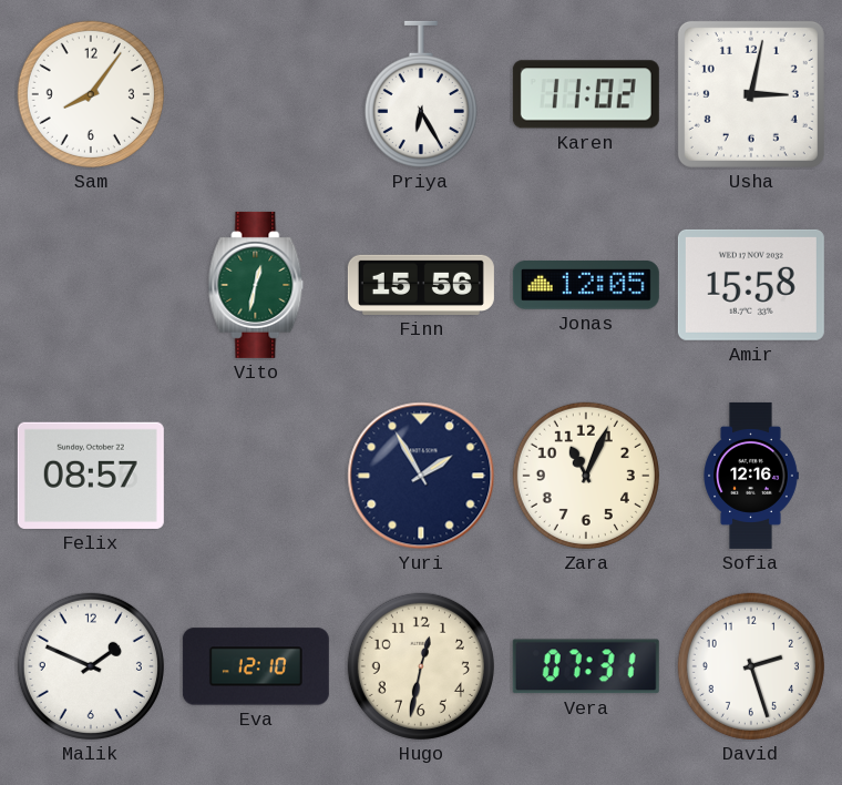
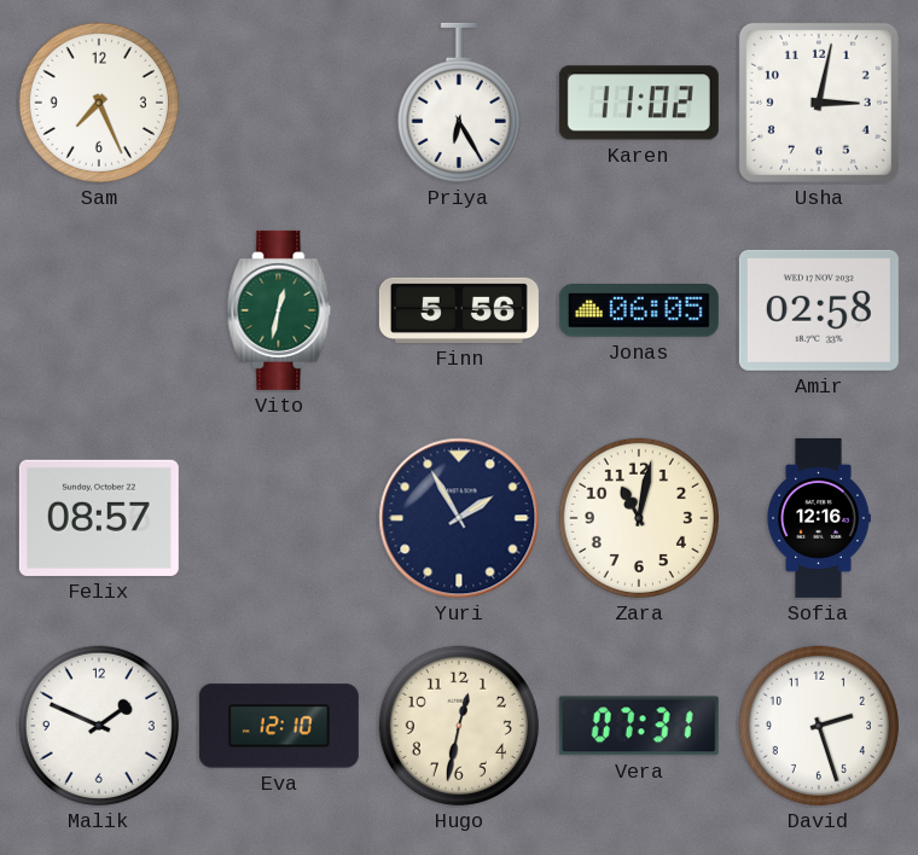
Sam: 8:06 -> 7:26
Finn: 15:56 -> 5:56
Jonas: 12:05 -> 06:05
Amir: 15:58 -> 02:58
Zara: 11:04 -> 11:02
